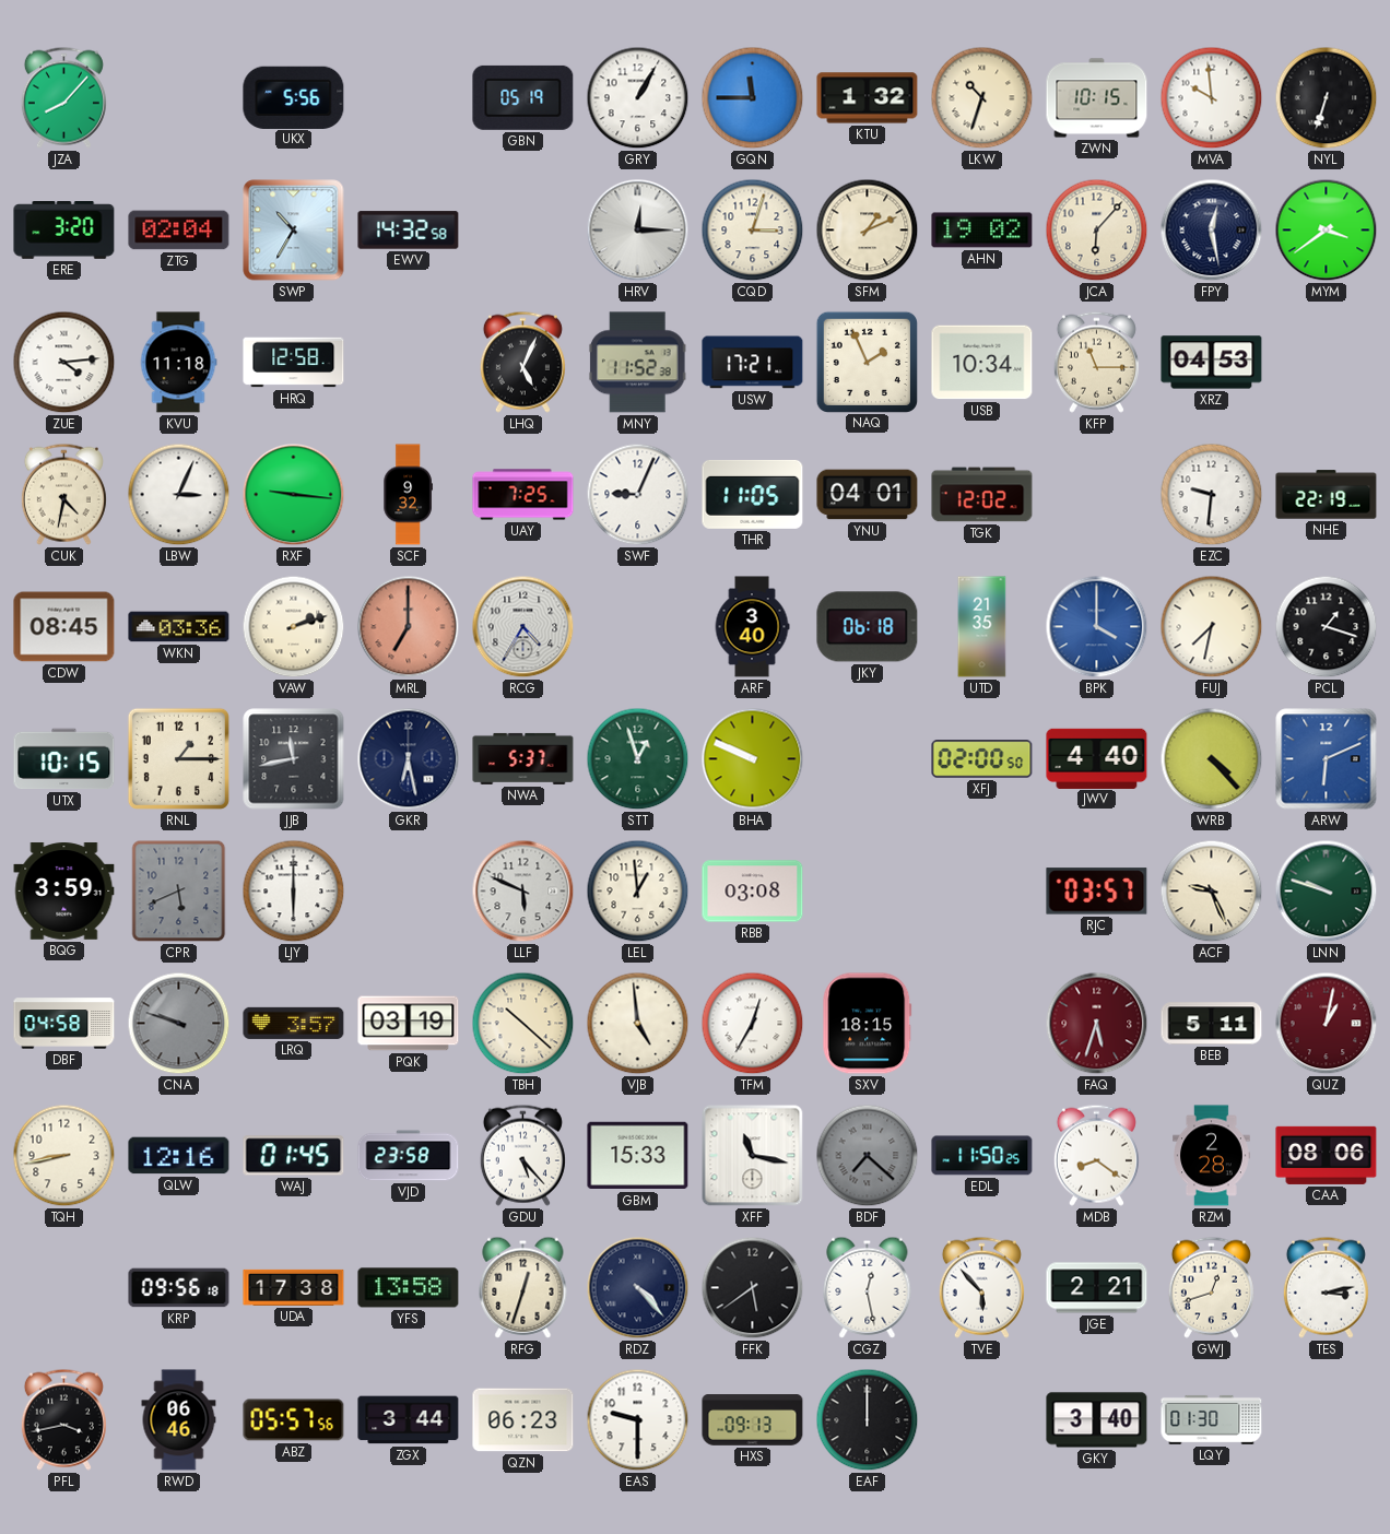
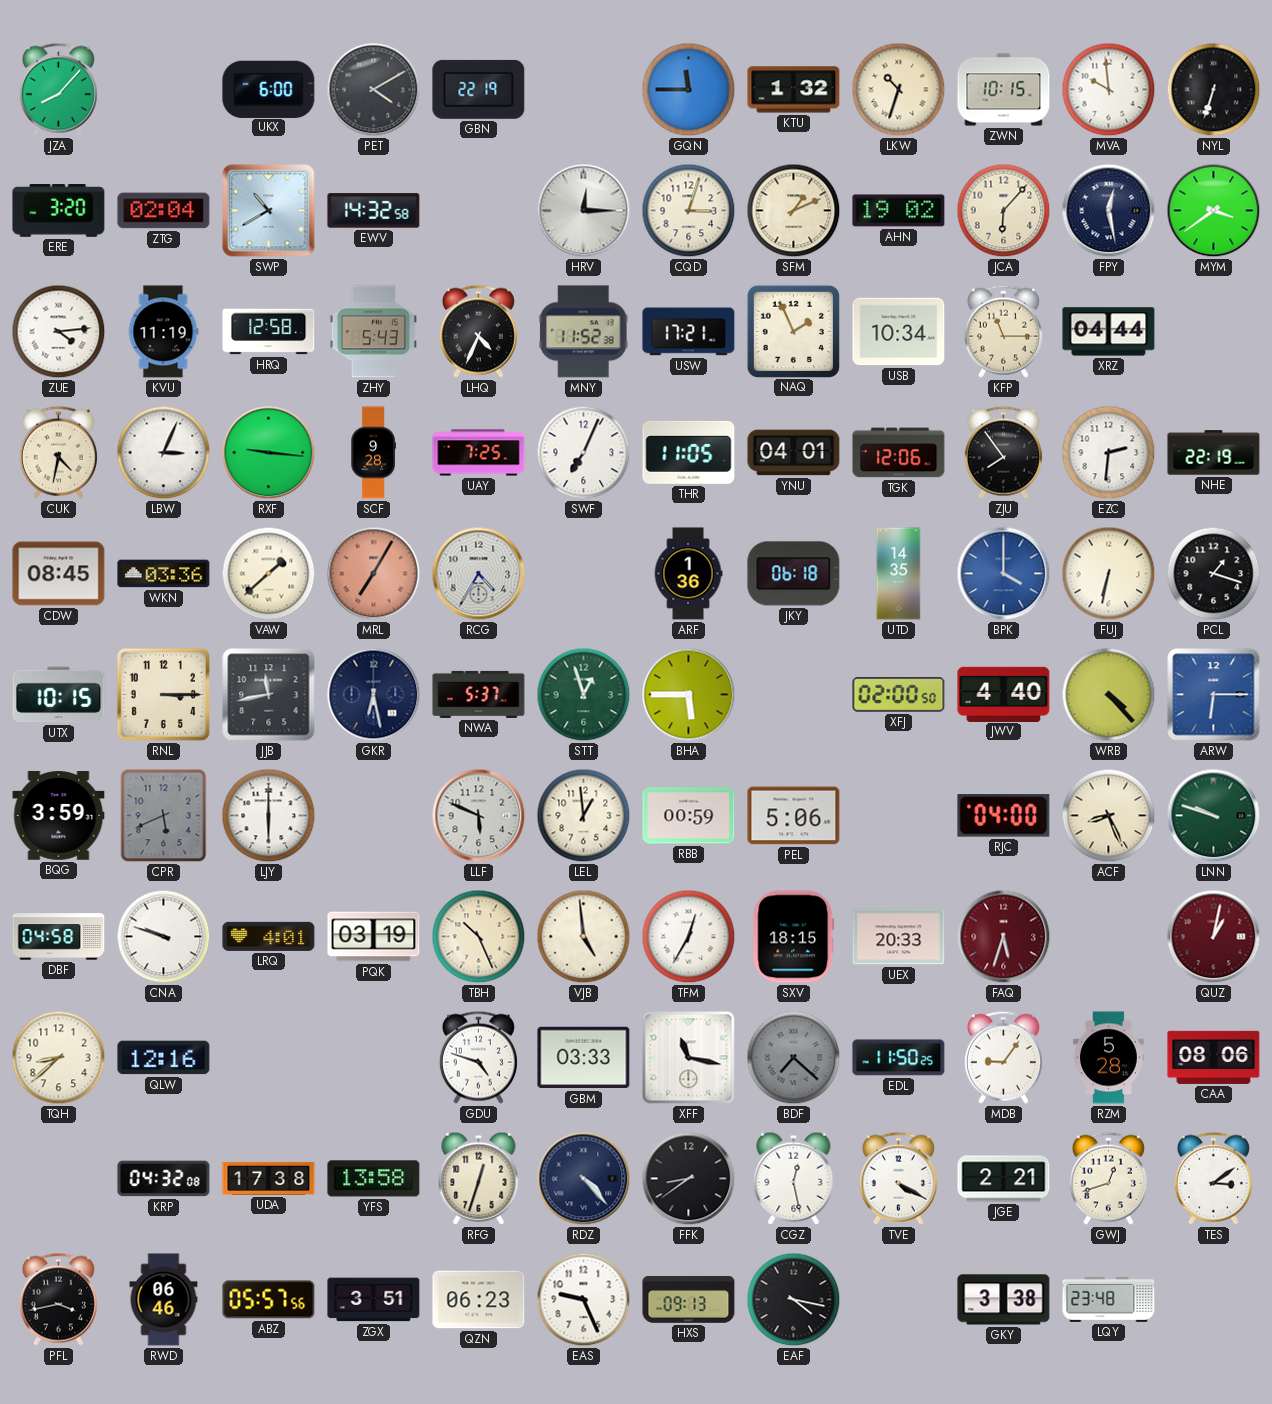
UKX: 5:56 -> 6:00
PET: none -> 4:10
GBN: 05:19 -> 22:19
GRY: 1:05 -> none
SWP: 10:35 -> 10:40
KVU: 11:18 -> 11:19
ZHY: none -> 5:43
LHQ: 5:04 -> 4:34
XRZ: 04:53 -> 04:44
SCF: 9:32 -> 9:28
SWF: 9:04 -> 7:04
TGK: 12:02 -> 12:06
ZJU: none -> 7:54
EZC: 9:31 -> 2:31
VAW: 2:12 -> 1:38
MRL: 7:00 -> 7:05
ARF: 3:40 -> 1:36
UTD: 21:35 -> 14:35
FUJ: 7:32 -> 6:32
RNL: 1:15 -> 3:15
BHA: 9:49 -> 5:45
ARW: 6:11 -> 6:15
RBB: 03:08 -> 00:59
PEL: none -> 5:06
RJC: 03:57 -> 04:00
ACF: 9:26 -> 8:26
CNA dial: grey -> white
LRQ: 3:57 -> 4:01
TBH: 10:22 -> 10:26
UEX: none -> 20:33
BEB: 5:11 -> none
TQH: 8:43 -> 8:38
WAJ: 01:45 -> none
VJD: 23:58 -> none
GDU: 5:23 -> 4:48
GBM: 15:33 -> 03:33
MDB: 8:21 -> 9:06
RZM: 2:28 -> 5:28
KRP: 09:56 -> 04:32
FFK: 5:39 -> 8:39
TVE: 5:53 -> 4:20
TES: 3:13 -> 3:09
ZGX: 3:44 -> 3:51
EAS: 9:30 -> 9:26
EAF: 12:00 -> 4:17
GKY: 3:40 -> 3:38
LQY: 01:30 -> 23:48
